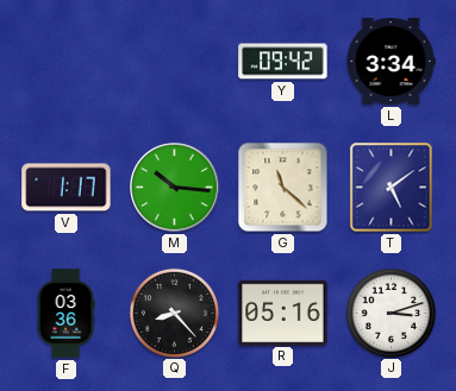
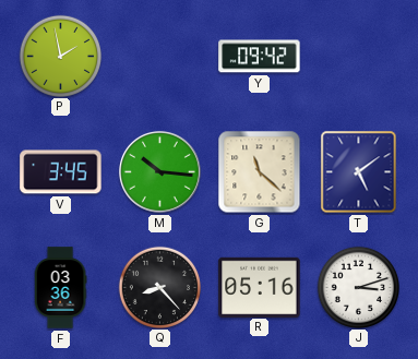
P: none -> 1:58
L: 3:34 -> none
V: 1:17 -> 3:45
